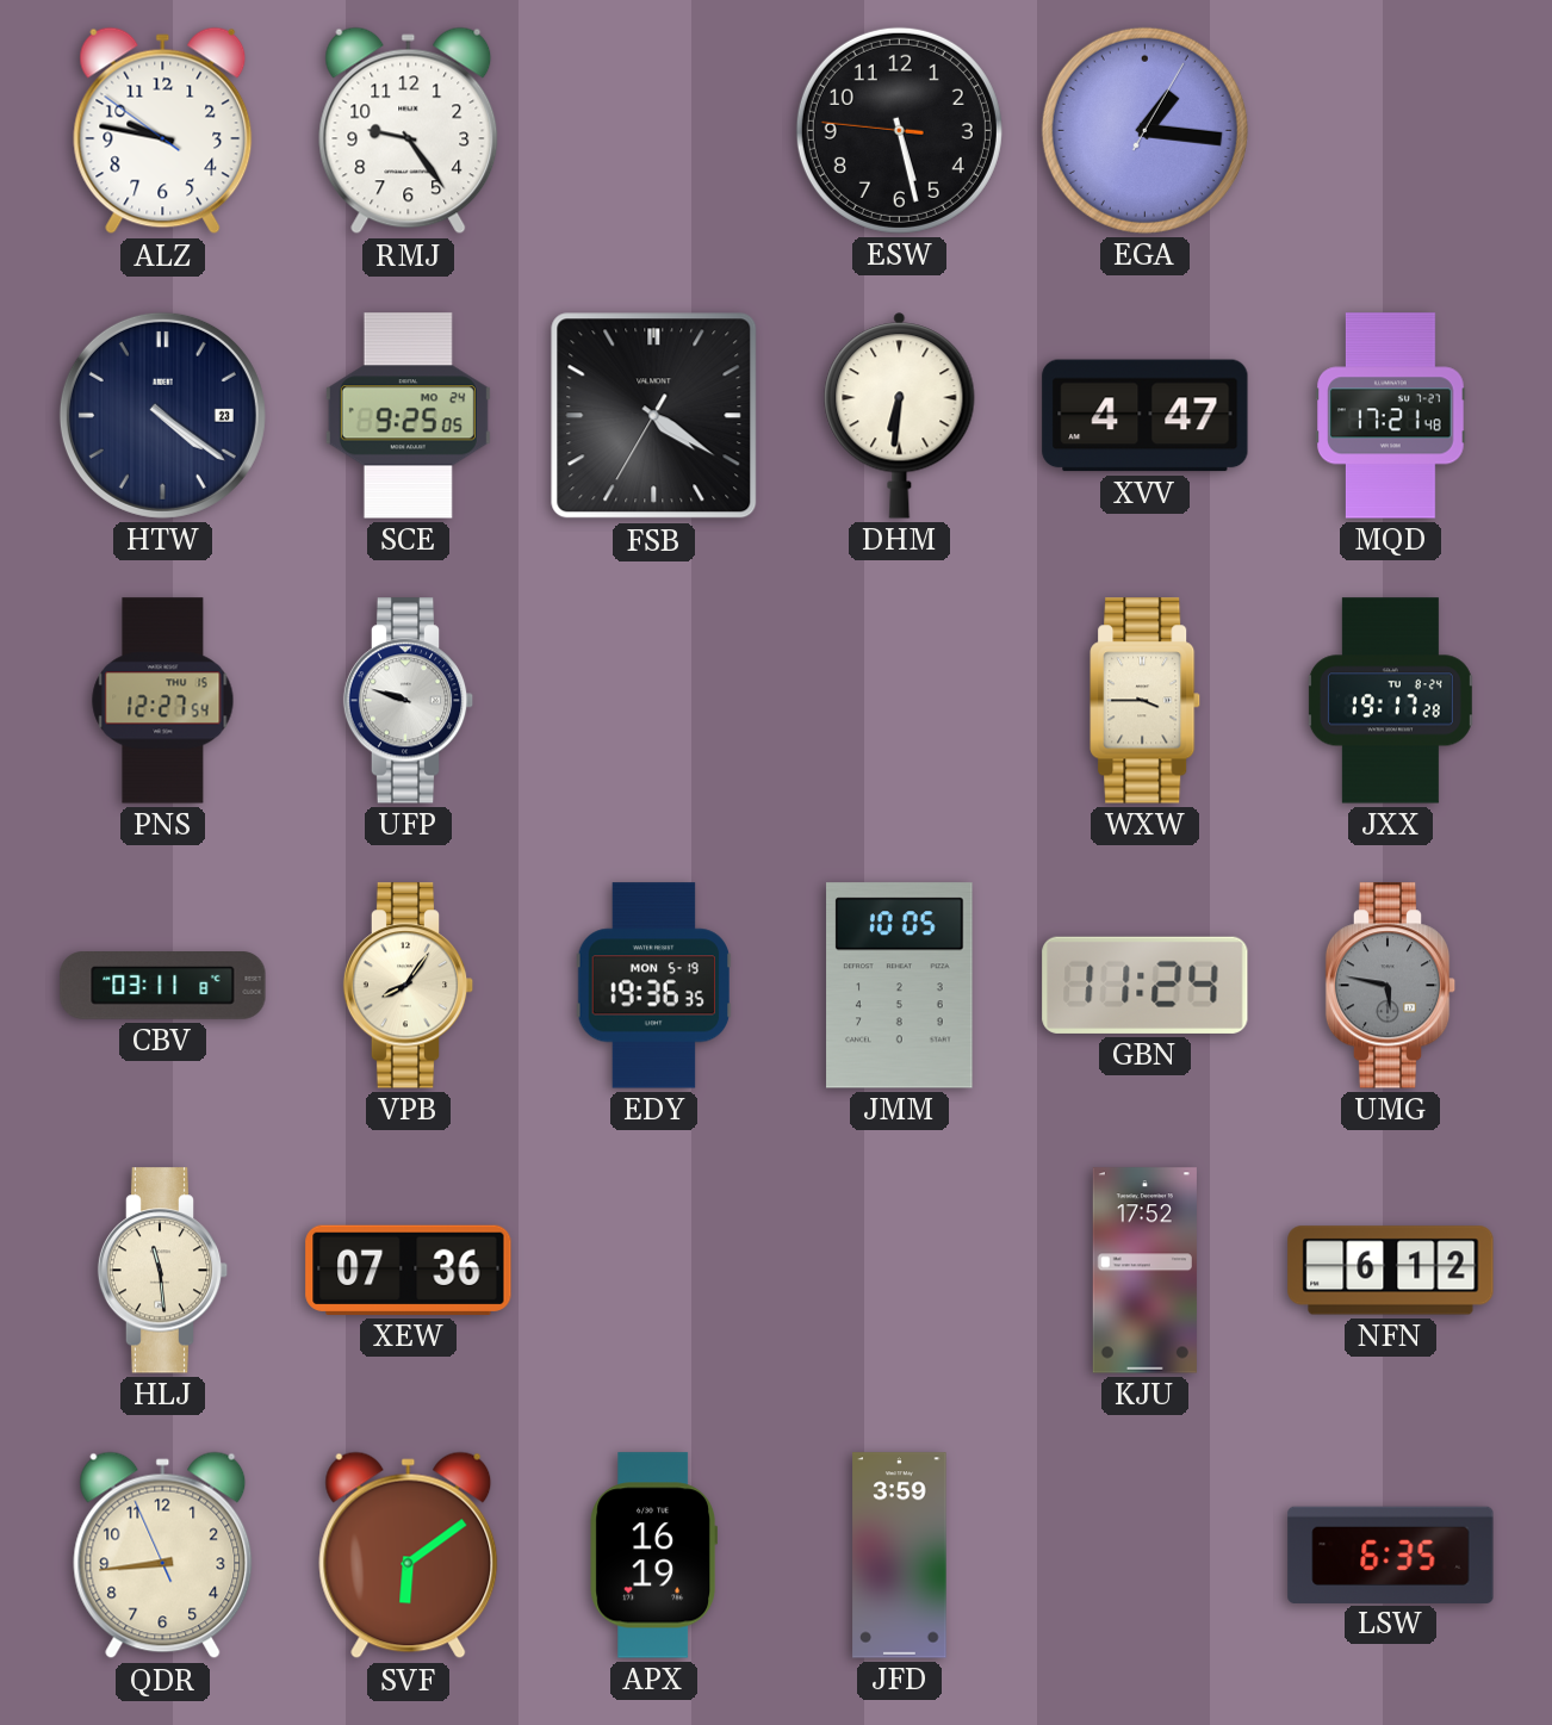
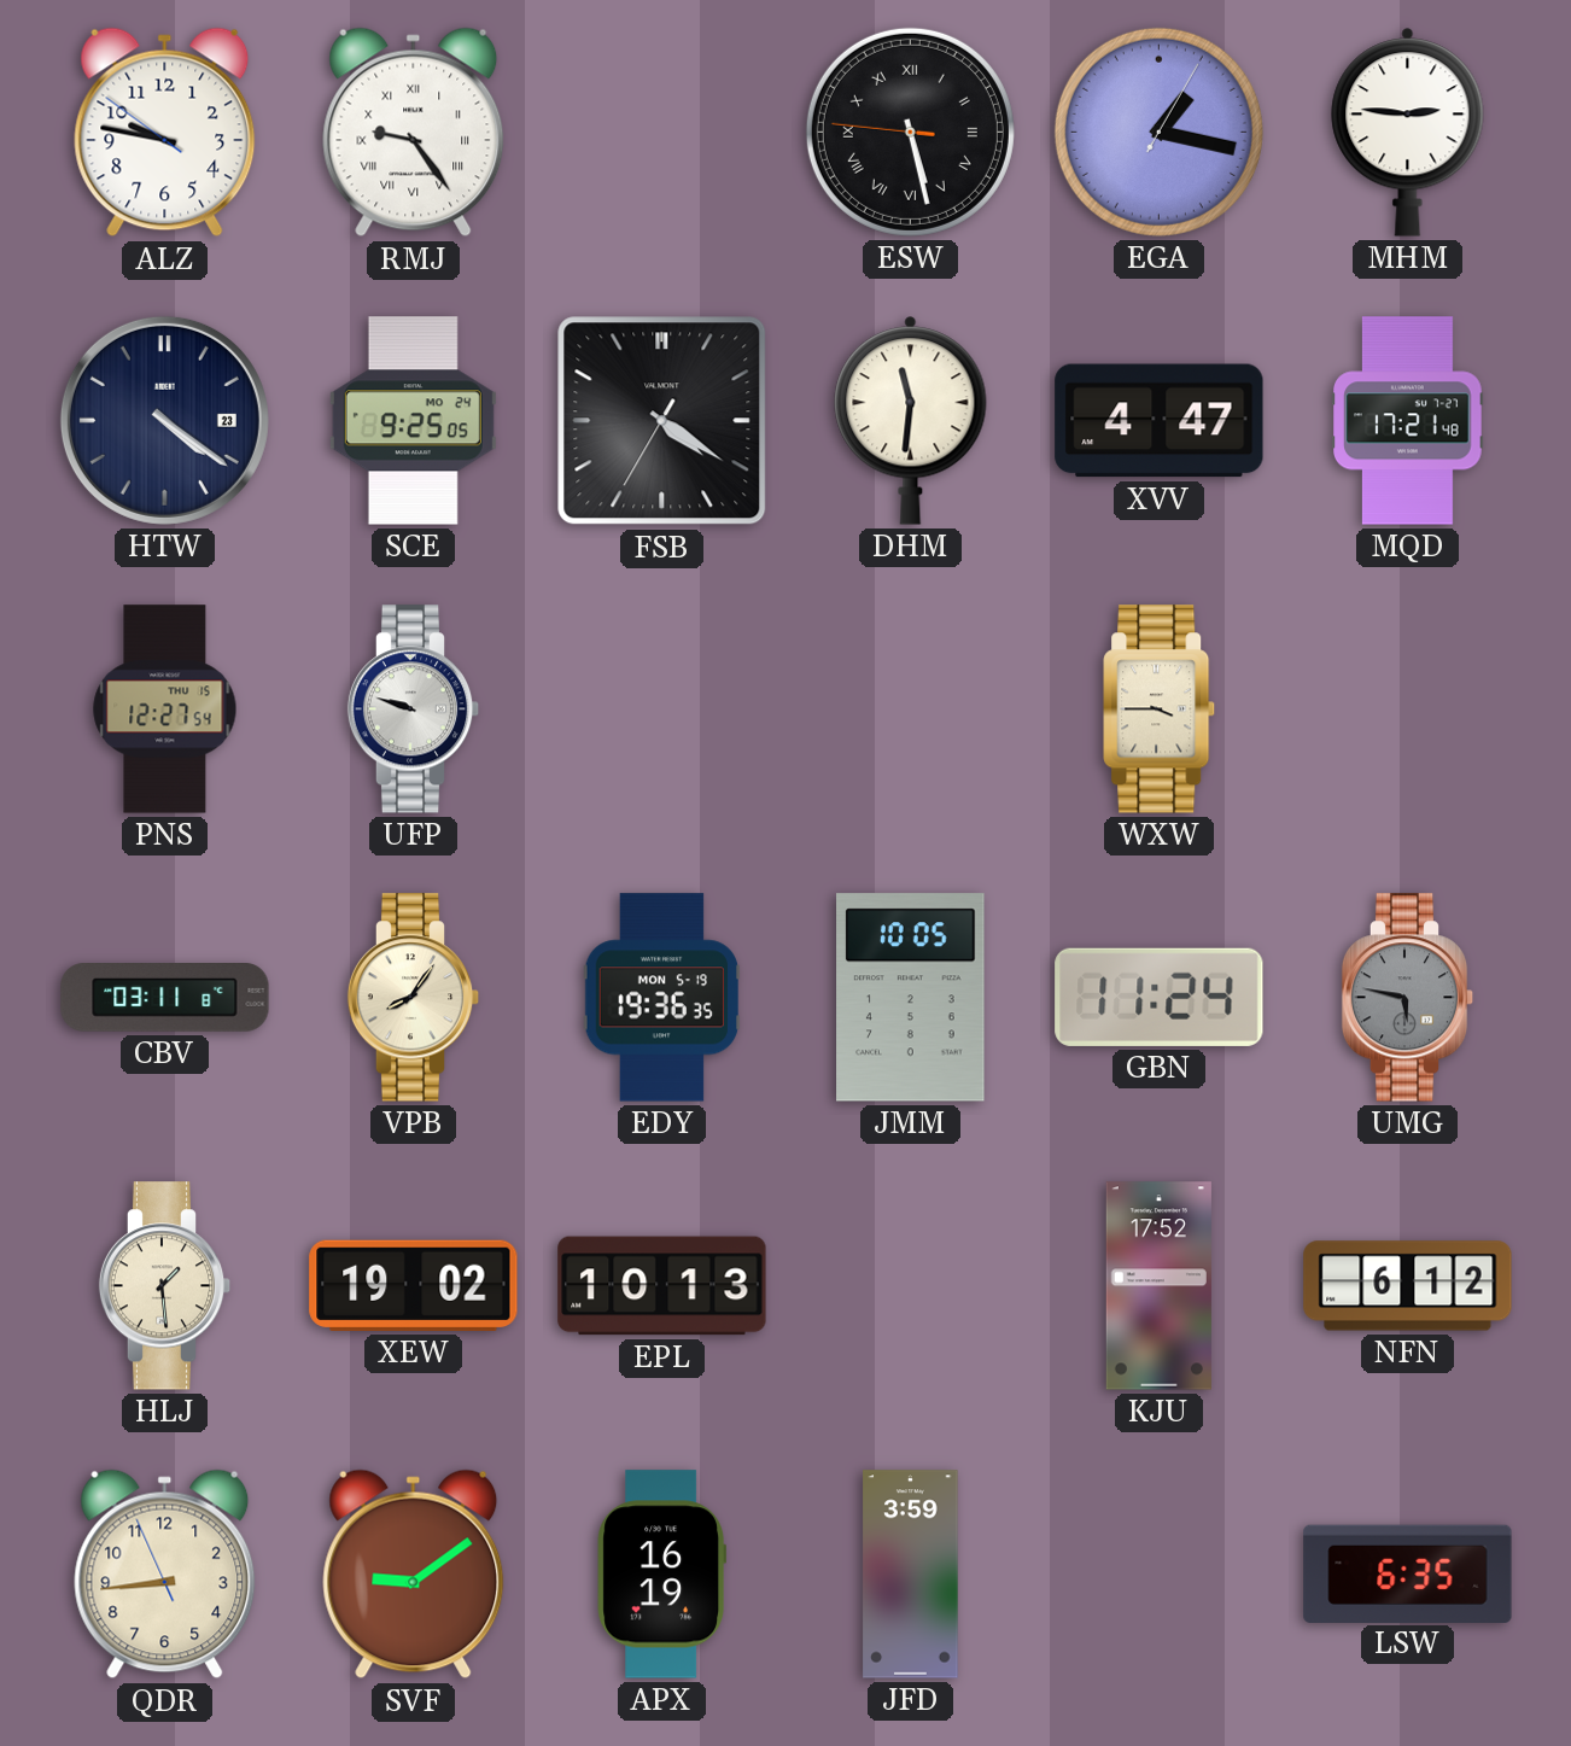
RMJ numerals: Arabic -> Roman
ESW numerals: Arabic -> Roman
EGA: 1:16 -> 1:17
MHM: none -> 2:46
DHM: 6:31 -> 11:31
JXX: 19:17 -> none
HLJ: 11:29 -> 1:29
XEW: 07:36 -> 19:02
EPL: none -> 10:13
SVF: 6:09 -> 9:09
